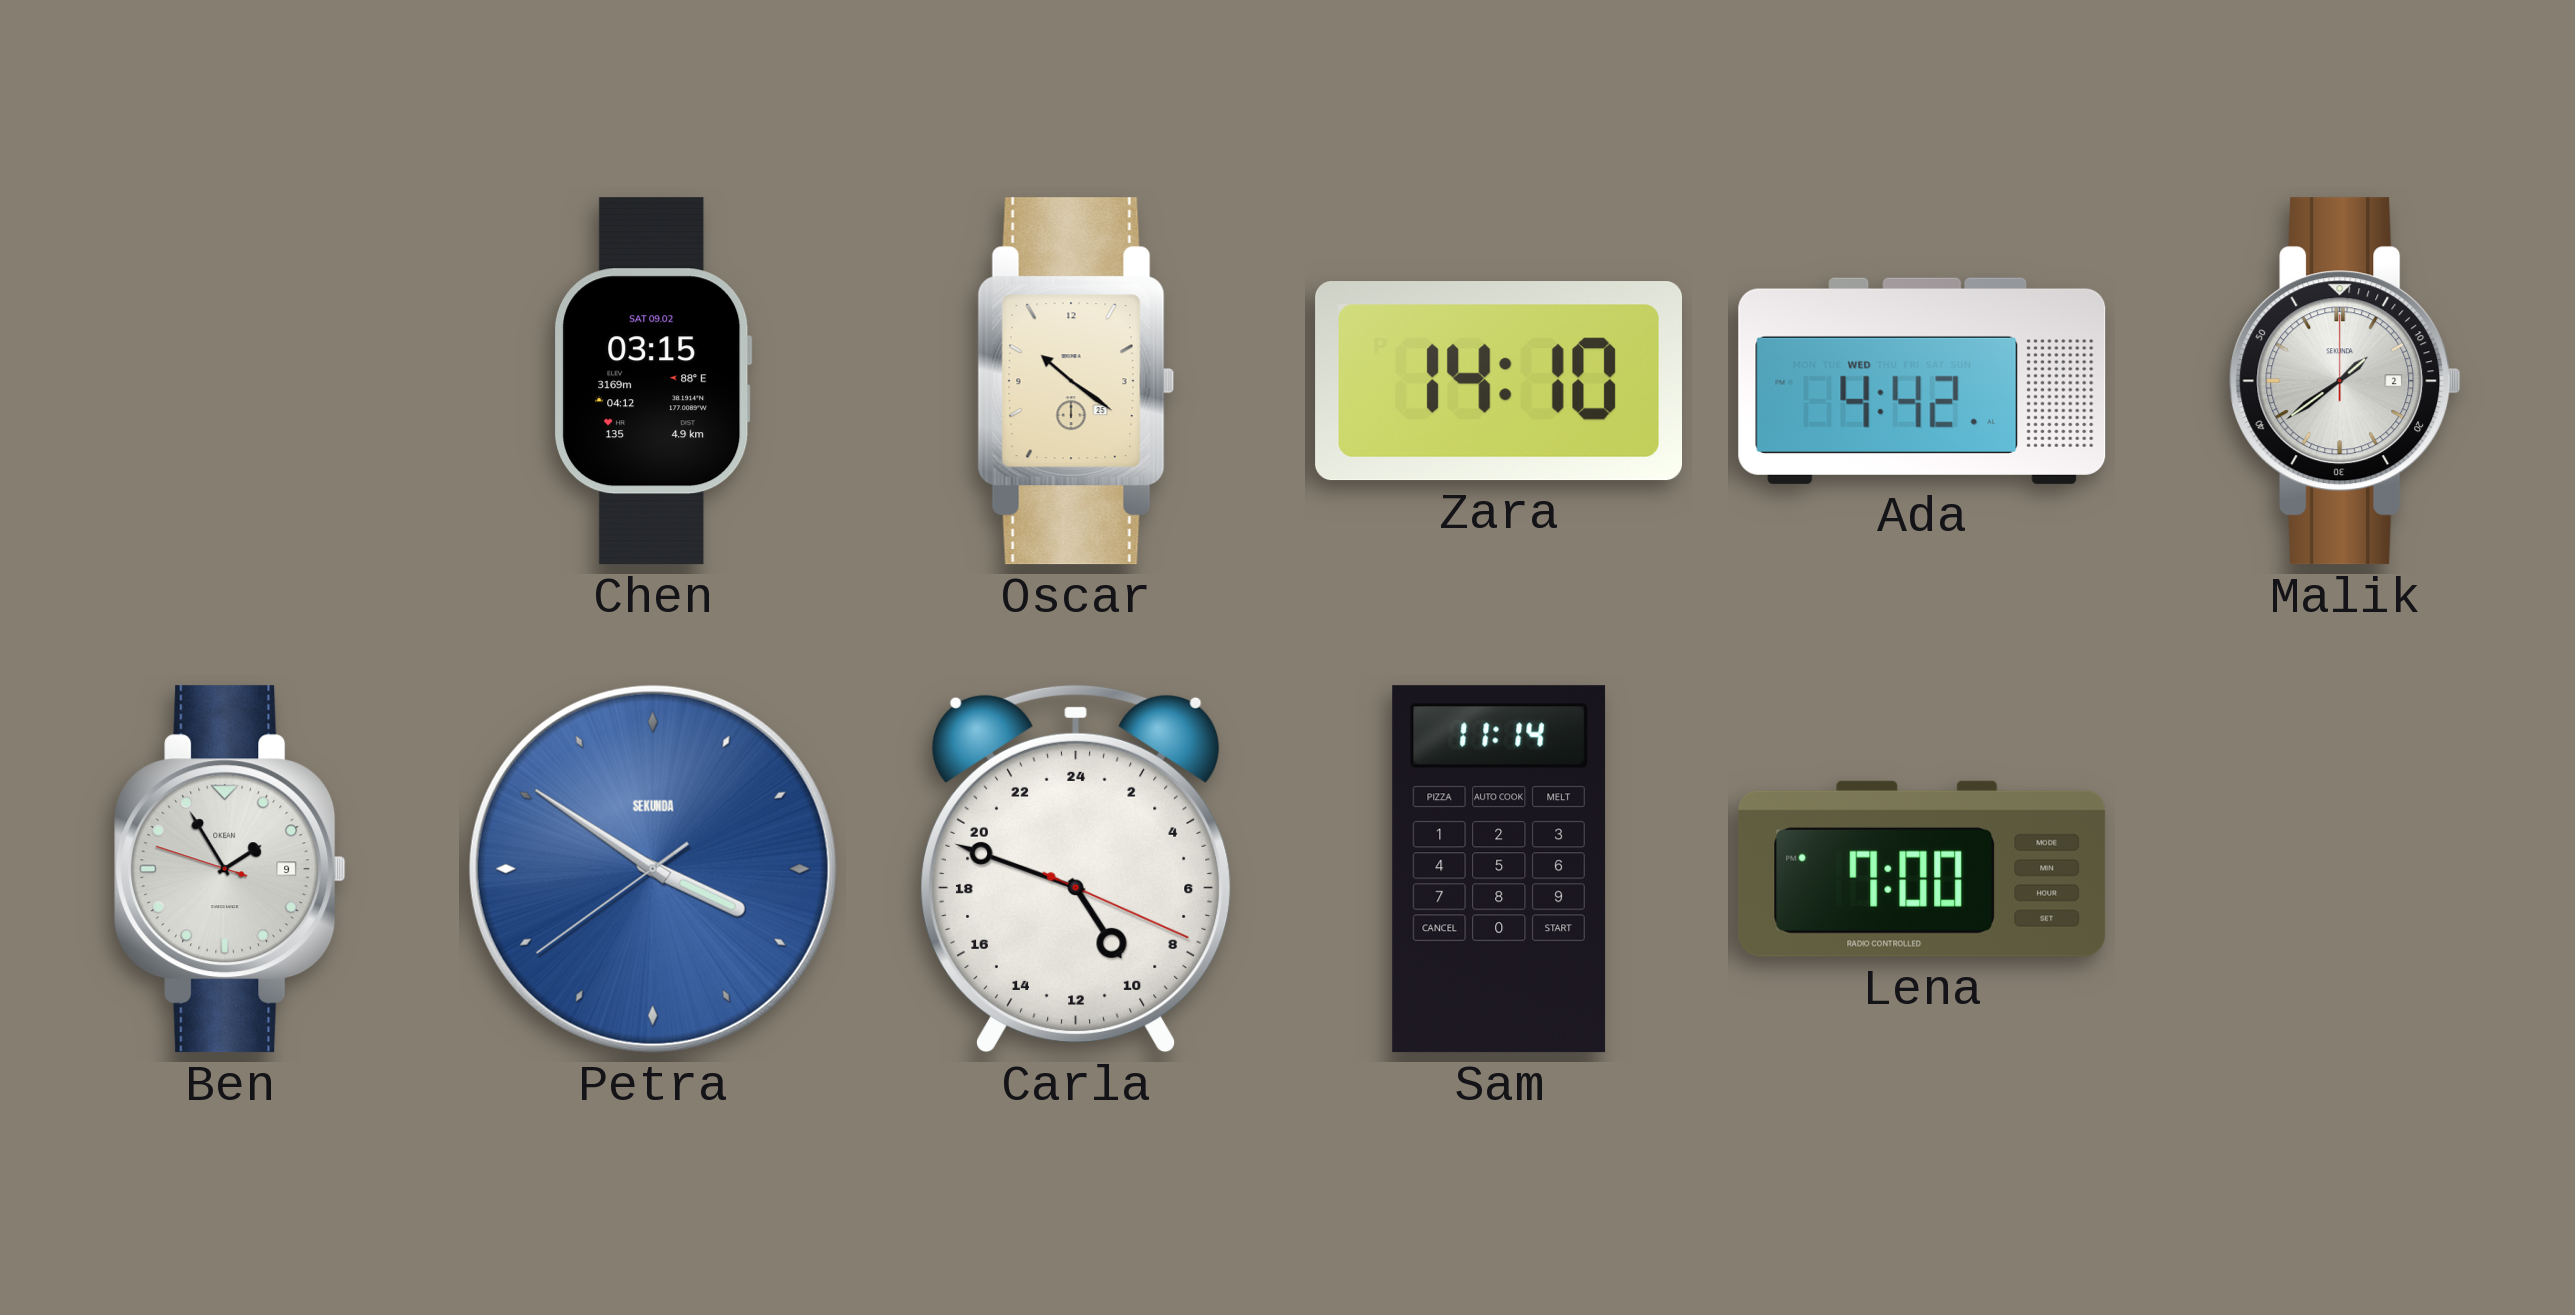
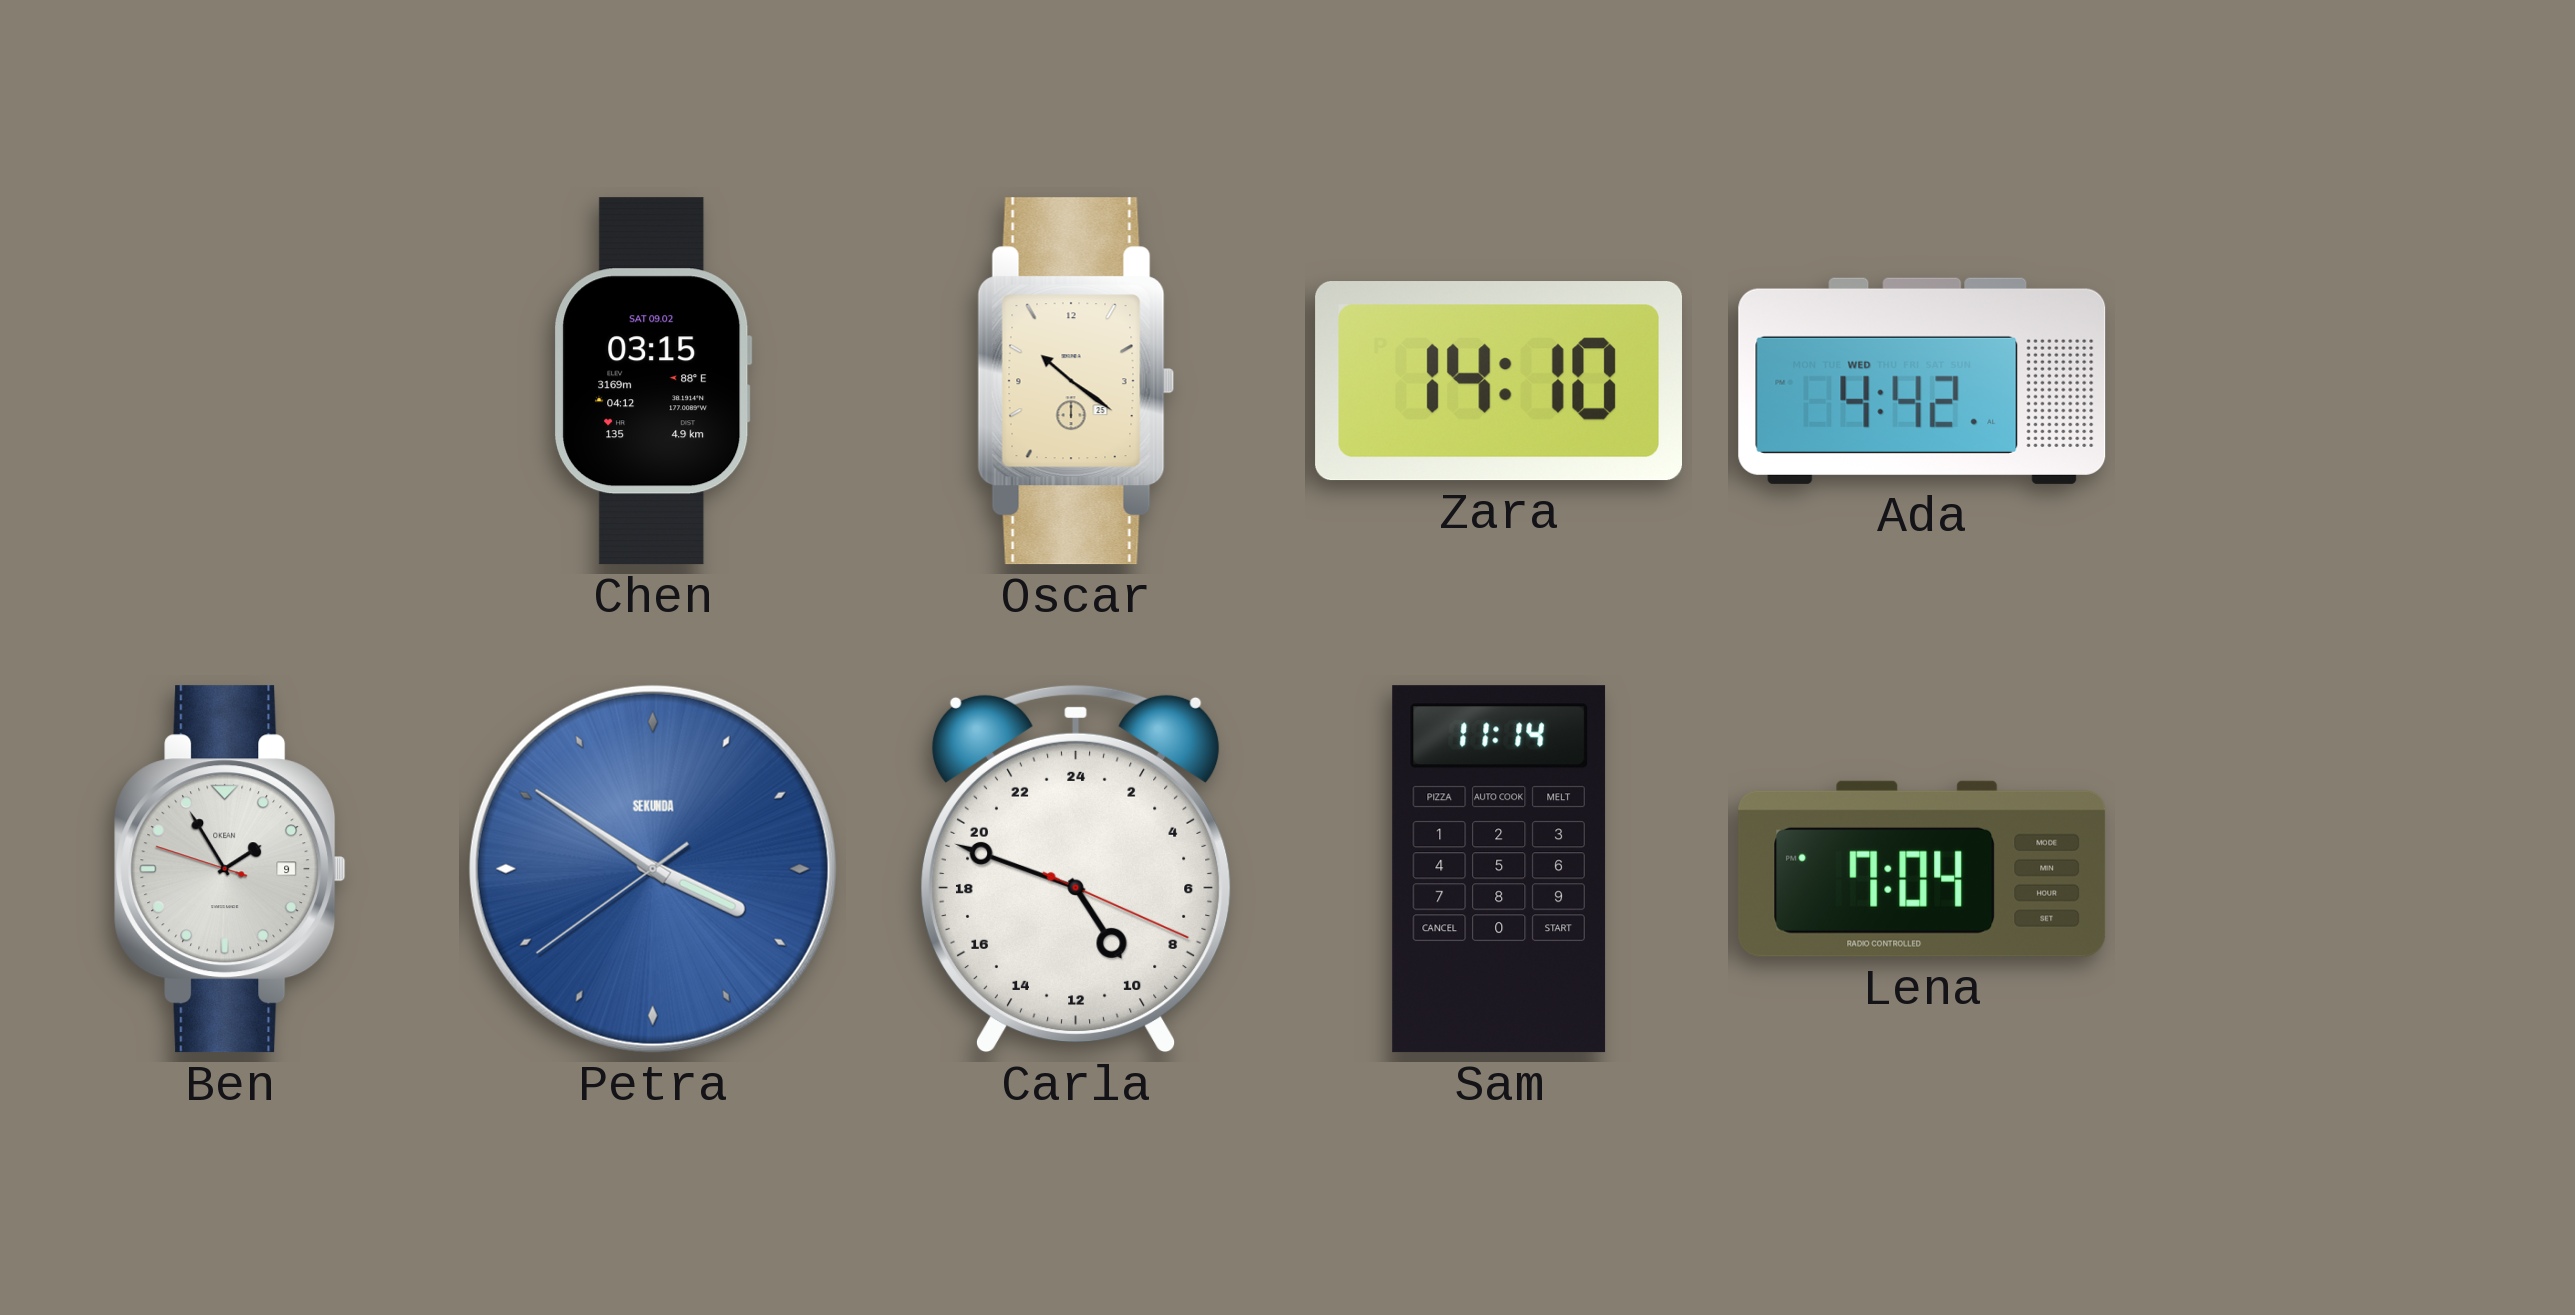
Malik: 1:39 -> none
Lena: 7:00 -> 7:04
